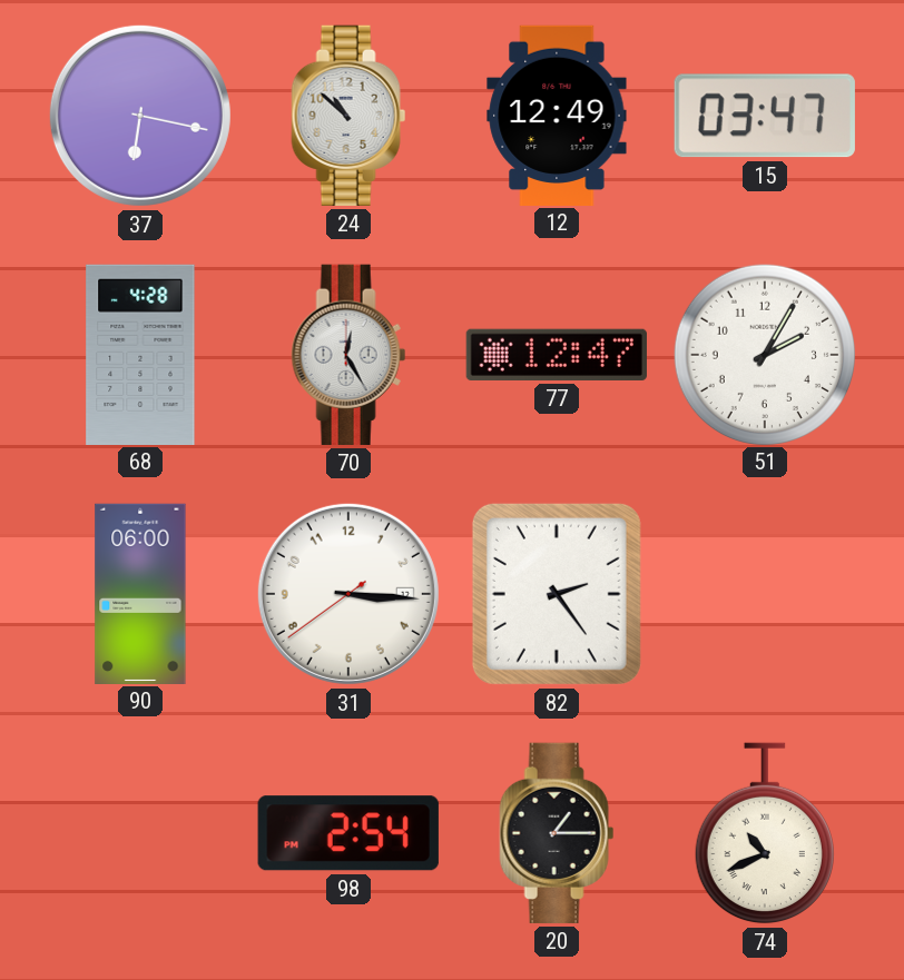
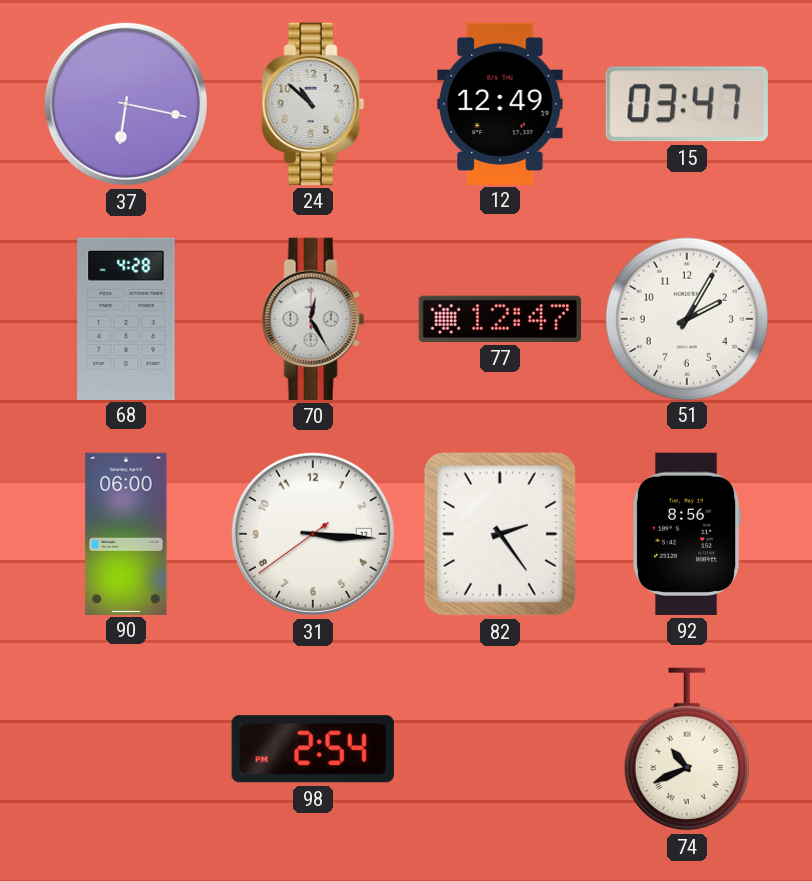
92: none -> 8:56
20: 1:15 -> none
